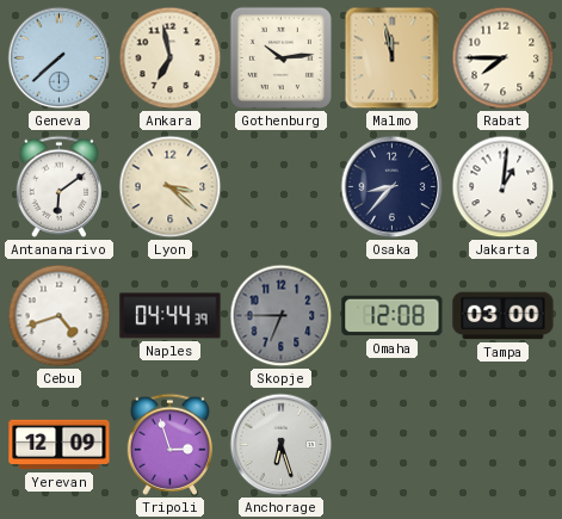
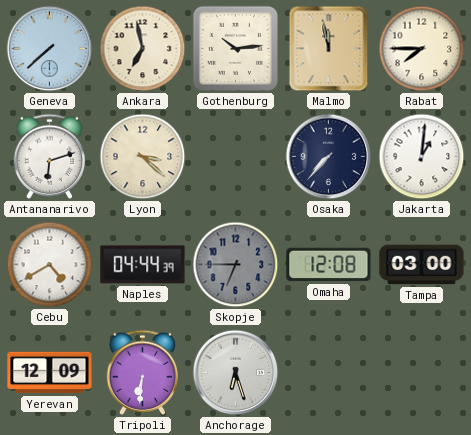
Antananarivo: 6:09 -> 6:12
Osaka: 8:37 -> 7:37
Cebu: 4:42 -> 4:40
Tripoli: 2:57 -> 6:31
